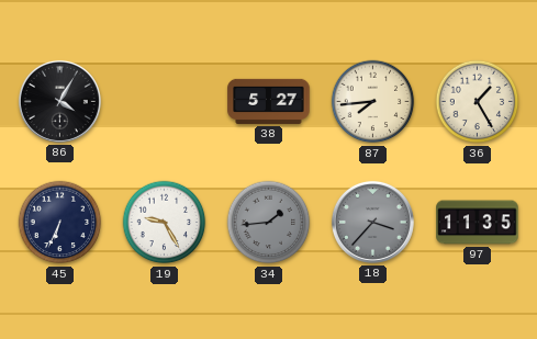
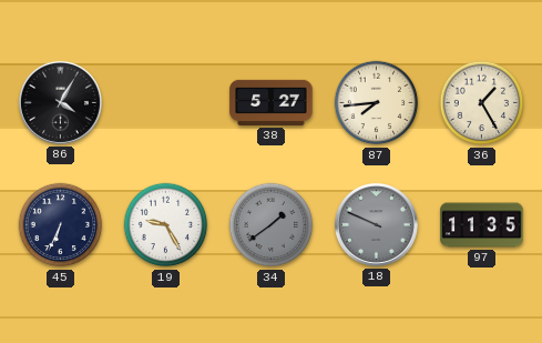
34: 1:44 -> 1:39
18: 3:37 -> 9:49
